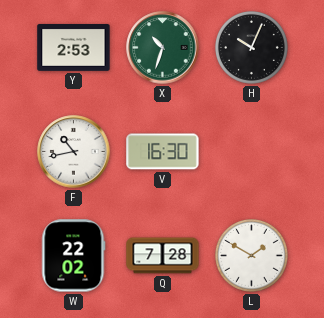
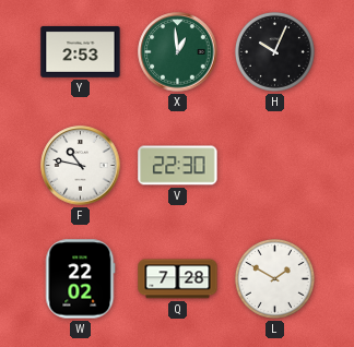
X: 10:33 -> 12:59
F: 10:43 -> 10:47
V: 16:30 -> 22:30
